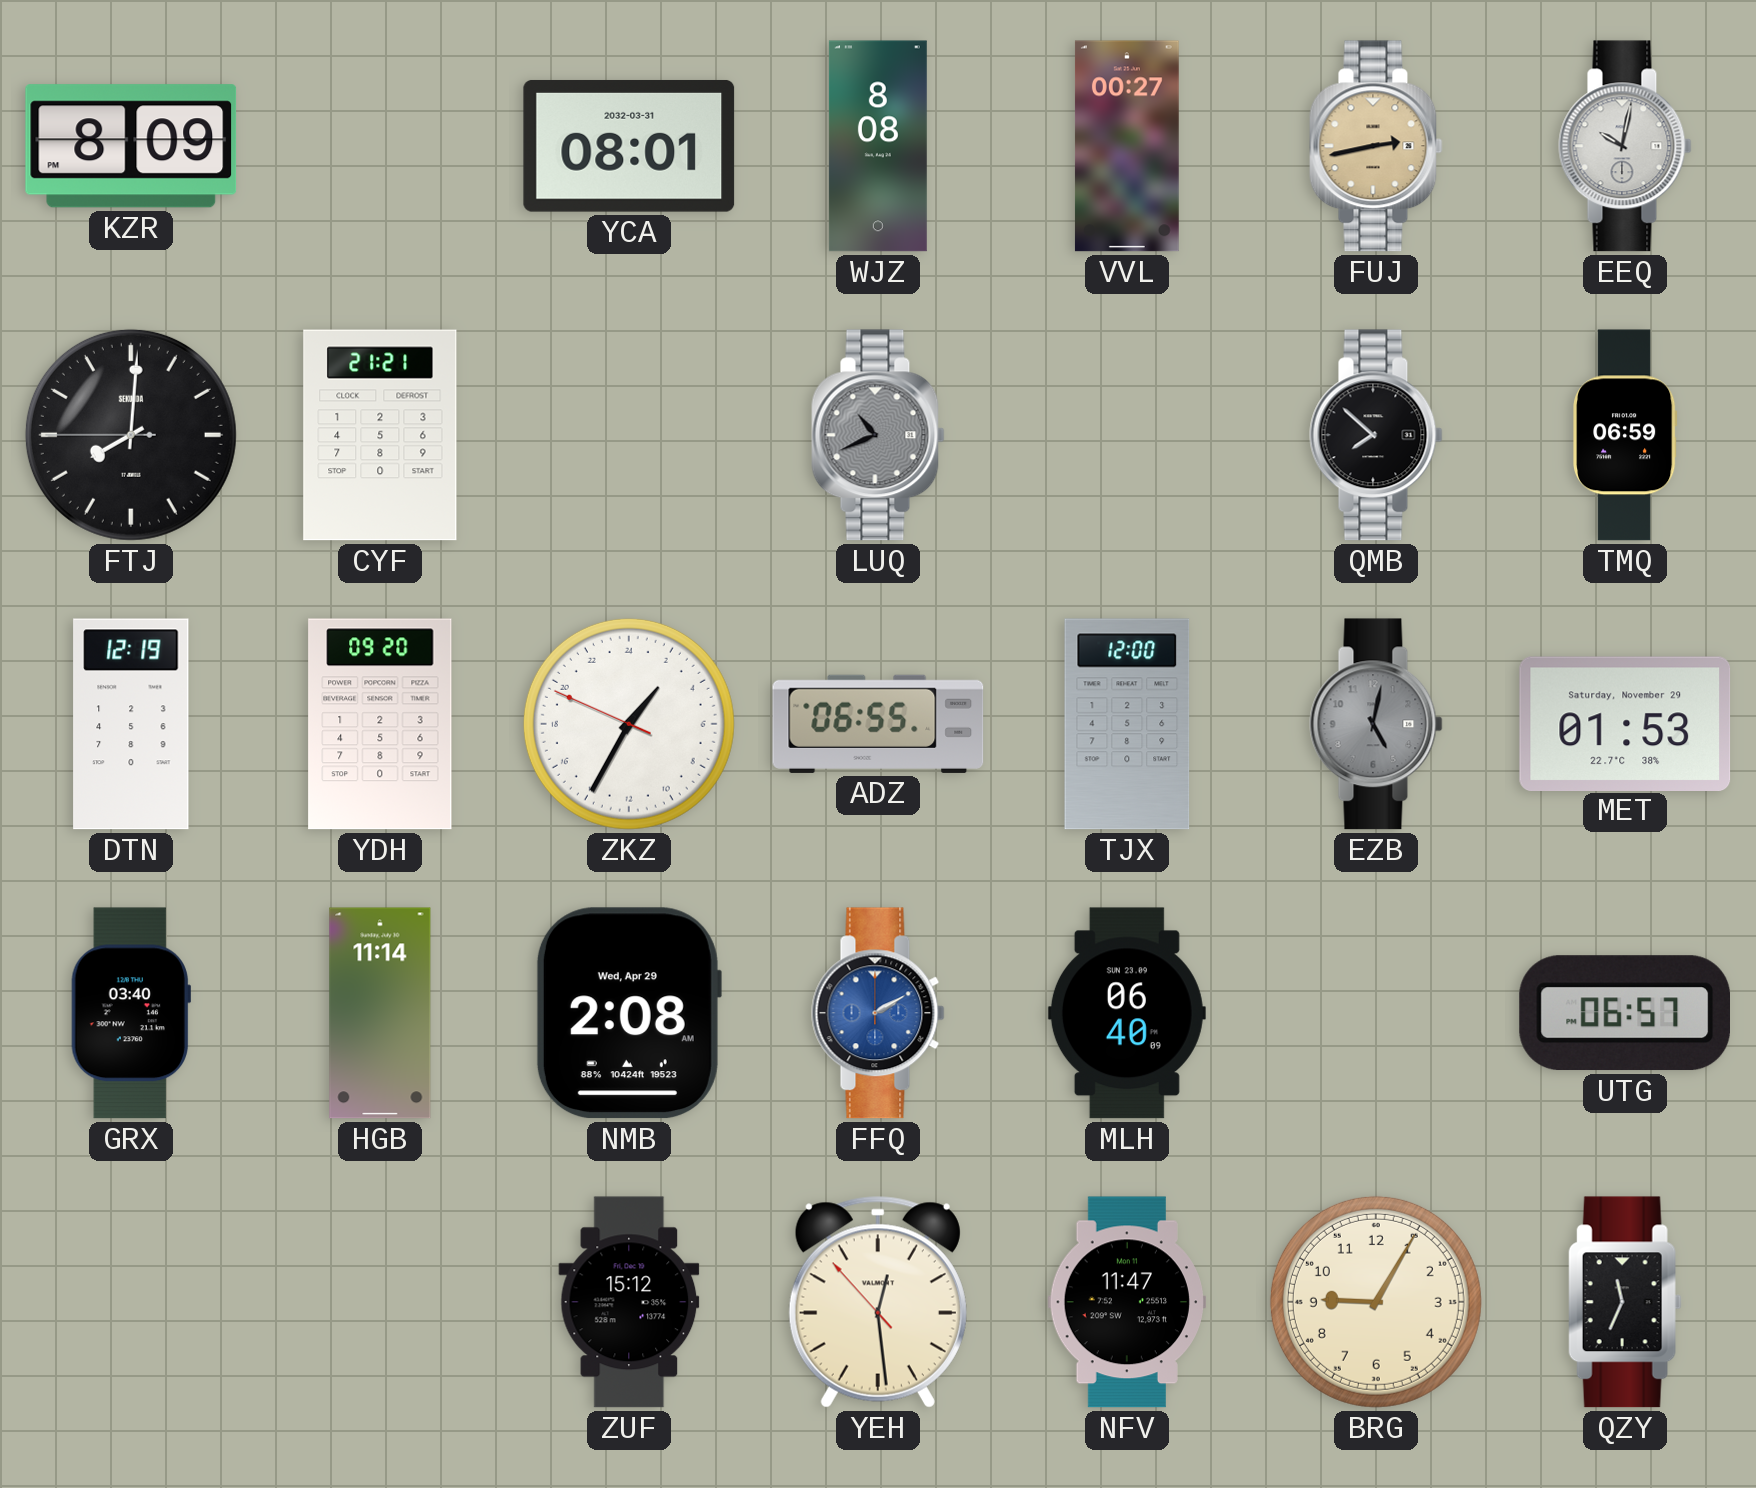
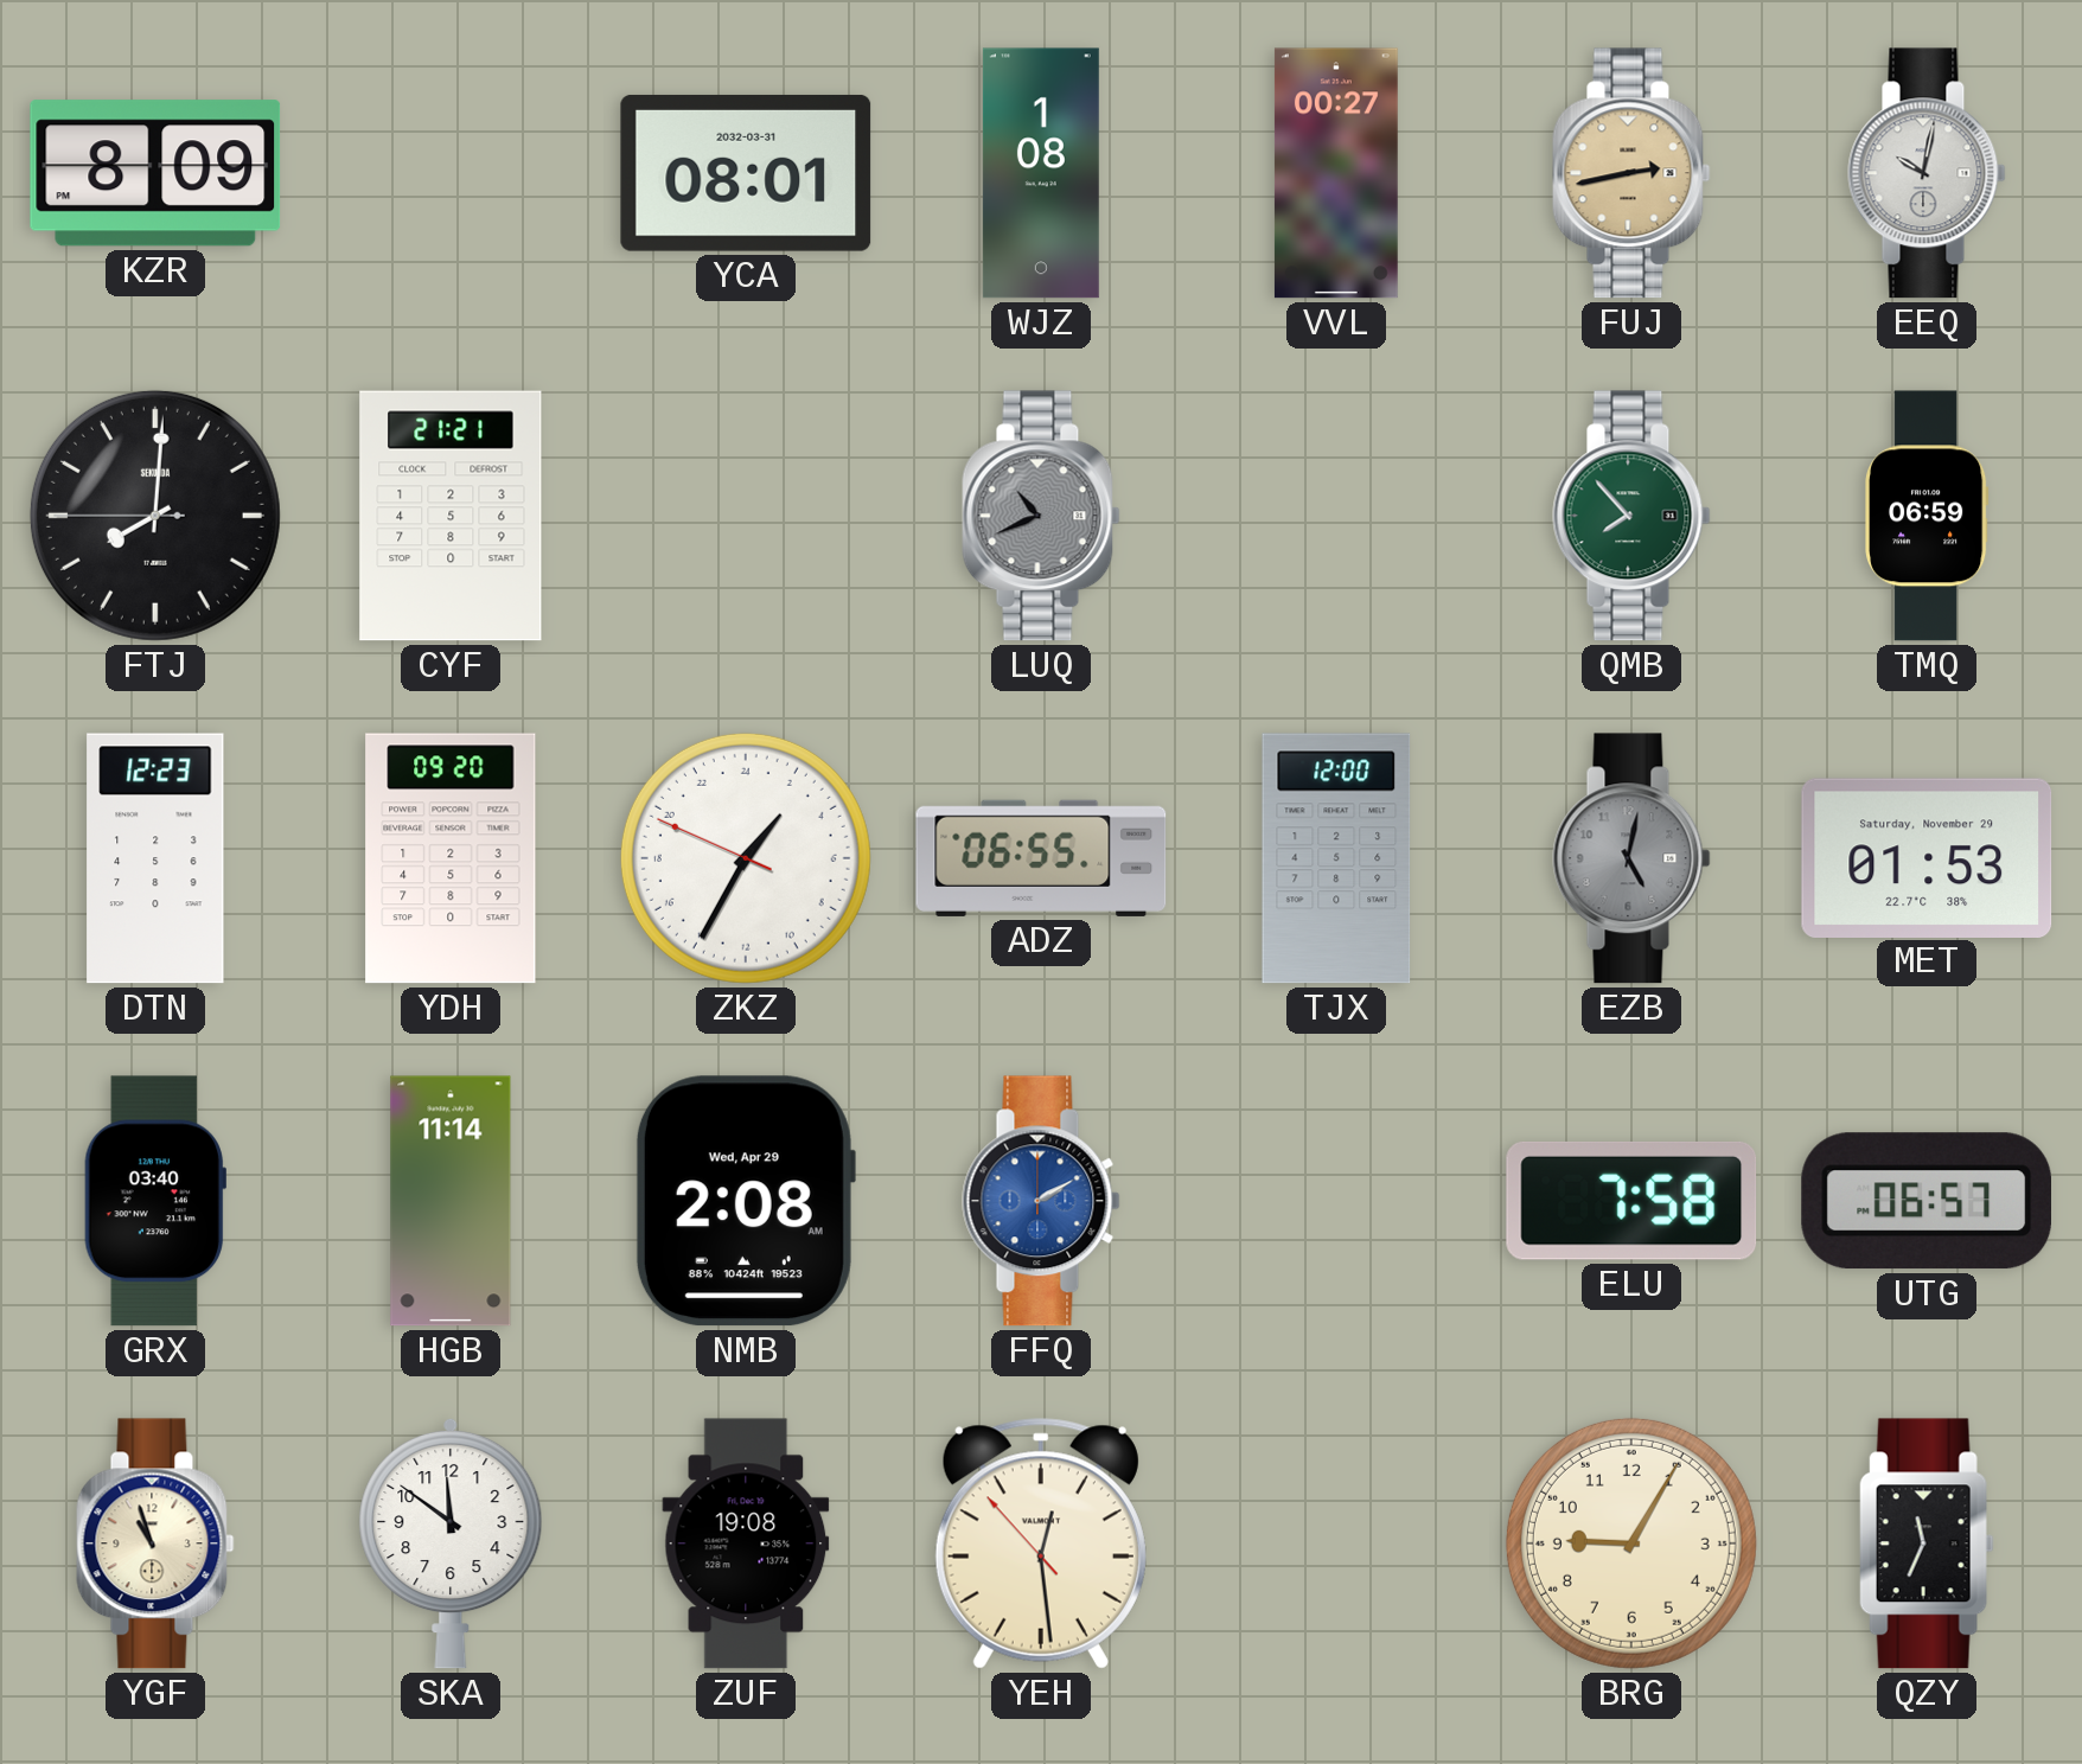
WJZ: 8:08 -> 1:08
QMB: 7:52 -> 7:53
QMB dial: black -> green
DTN: 12:19 -> 12:23
MLH: 06:40 -> none
ELU: none -> 7:58
YGF: none -> 10:57
SKA: none -> 11:51
ZUF: 15:12 -> 19:08
NFV: 11:47 -> none
